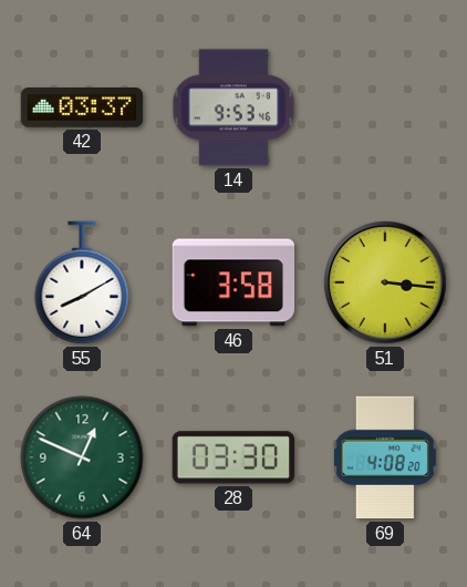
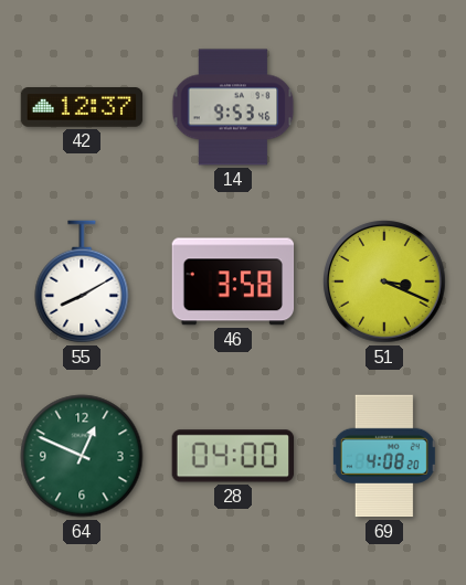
42: 03:37 -> 12:37
51: 3:16 -> 3:19
28: 03:30 -> 04:00
